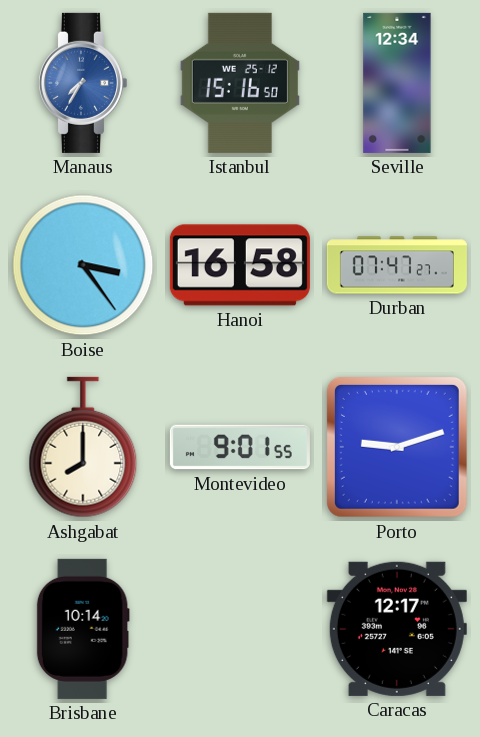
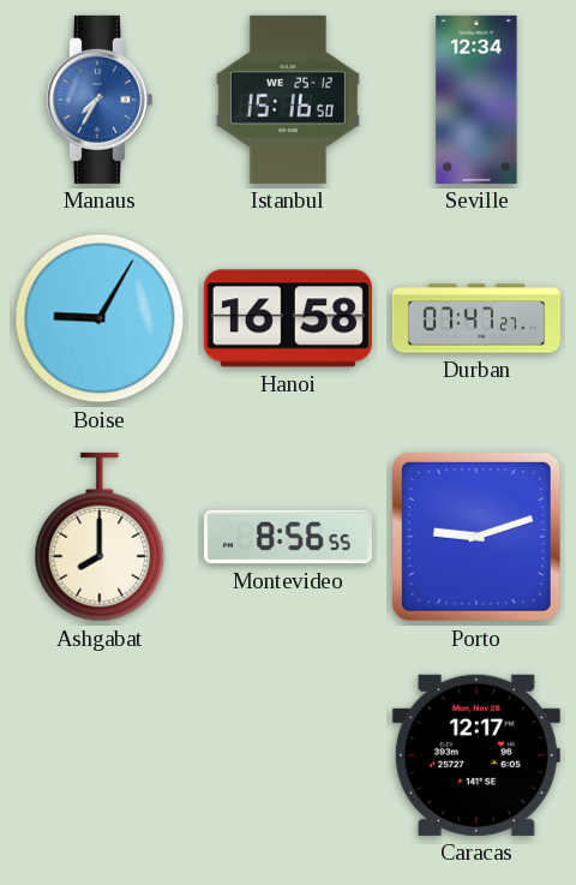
Boise: 3:24 -> 9:05
Montevideo: 9:01 -> 8:56
Brisbane: 10:14 -> none
